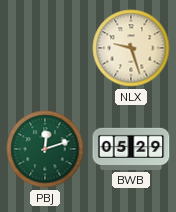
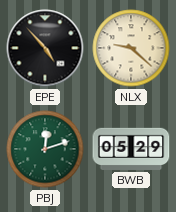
EPE: none -> 4:53
NLX: 9:27 -> 9:22
